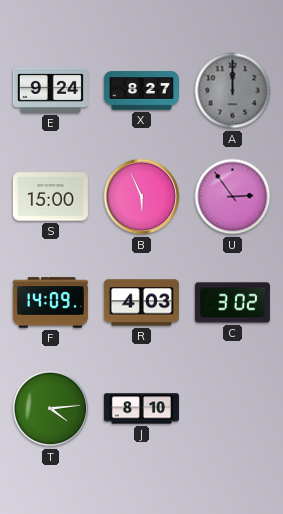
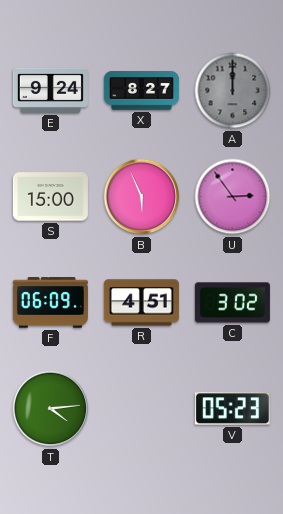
F: 14:09 -> 06:09
R: 4:03 -> 4:51
J: 8:10 -> none
V: none -> 05:23
